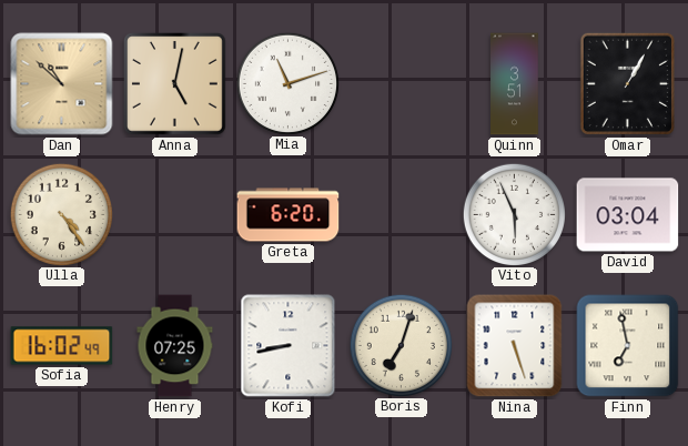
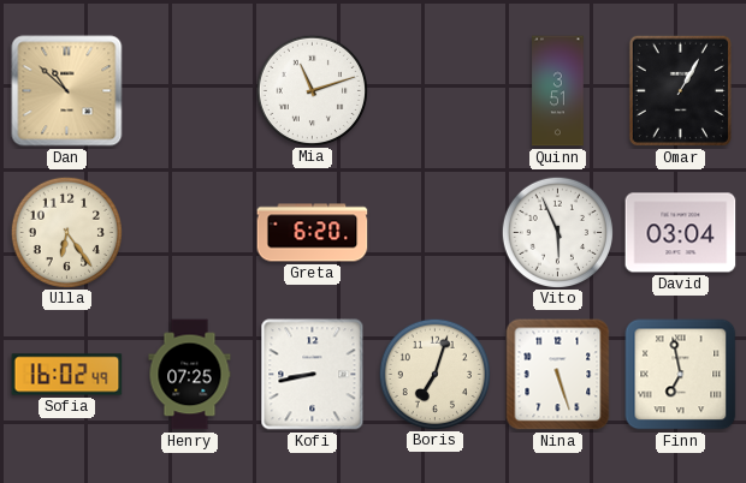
Anna: 5:02 -> none
Ulla: 4:24 -> 6:24
